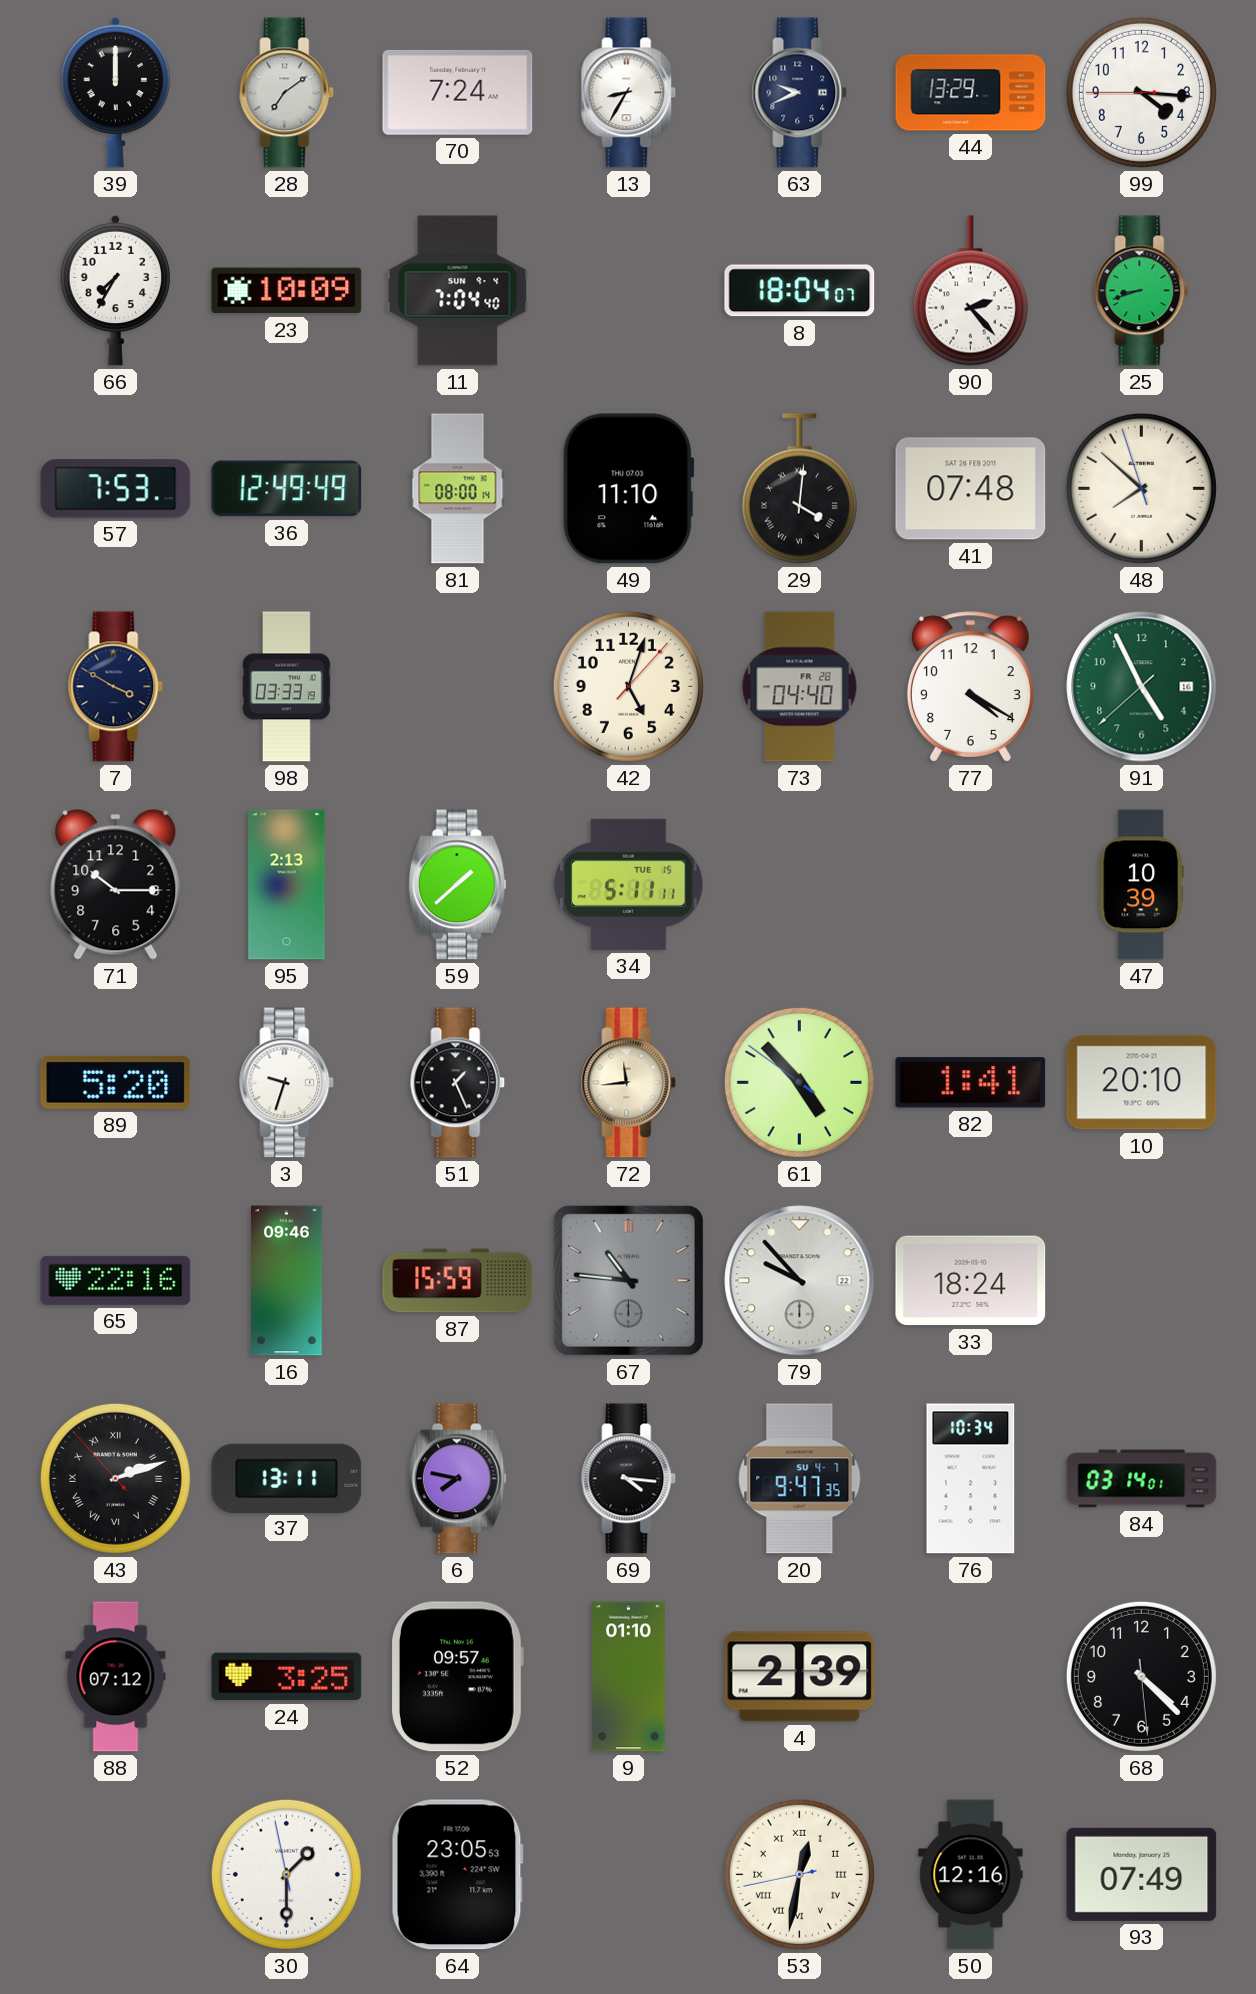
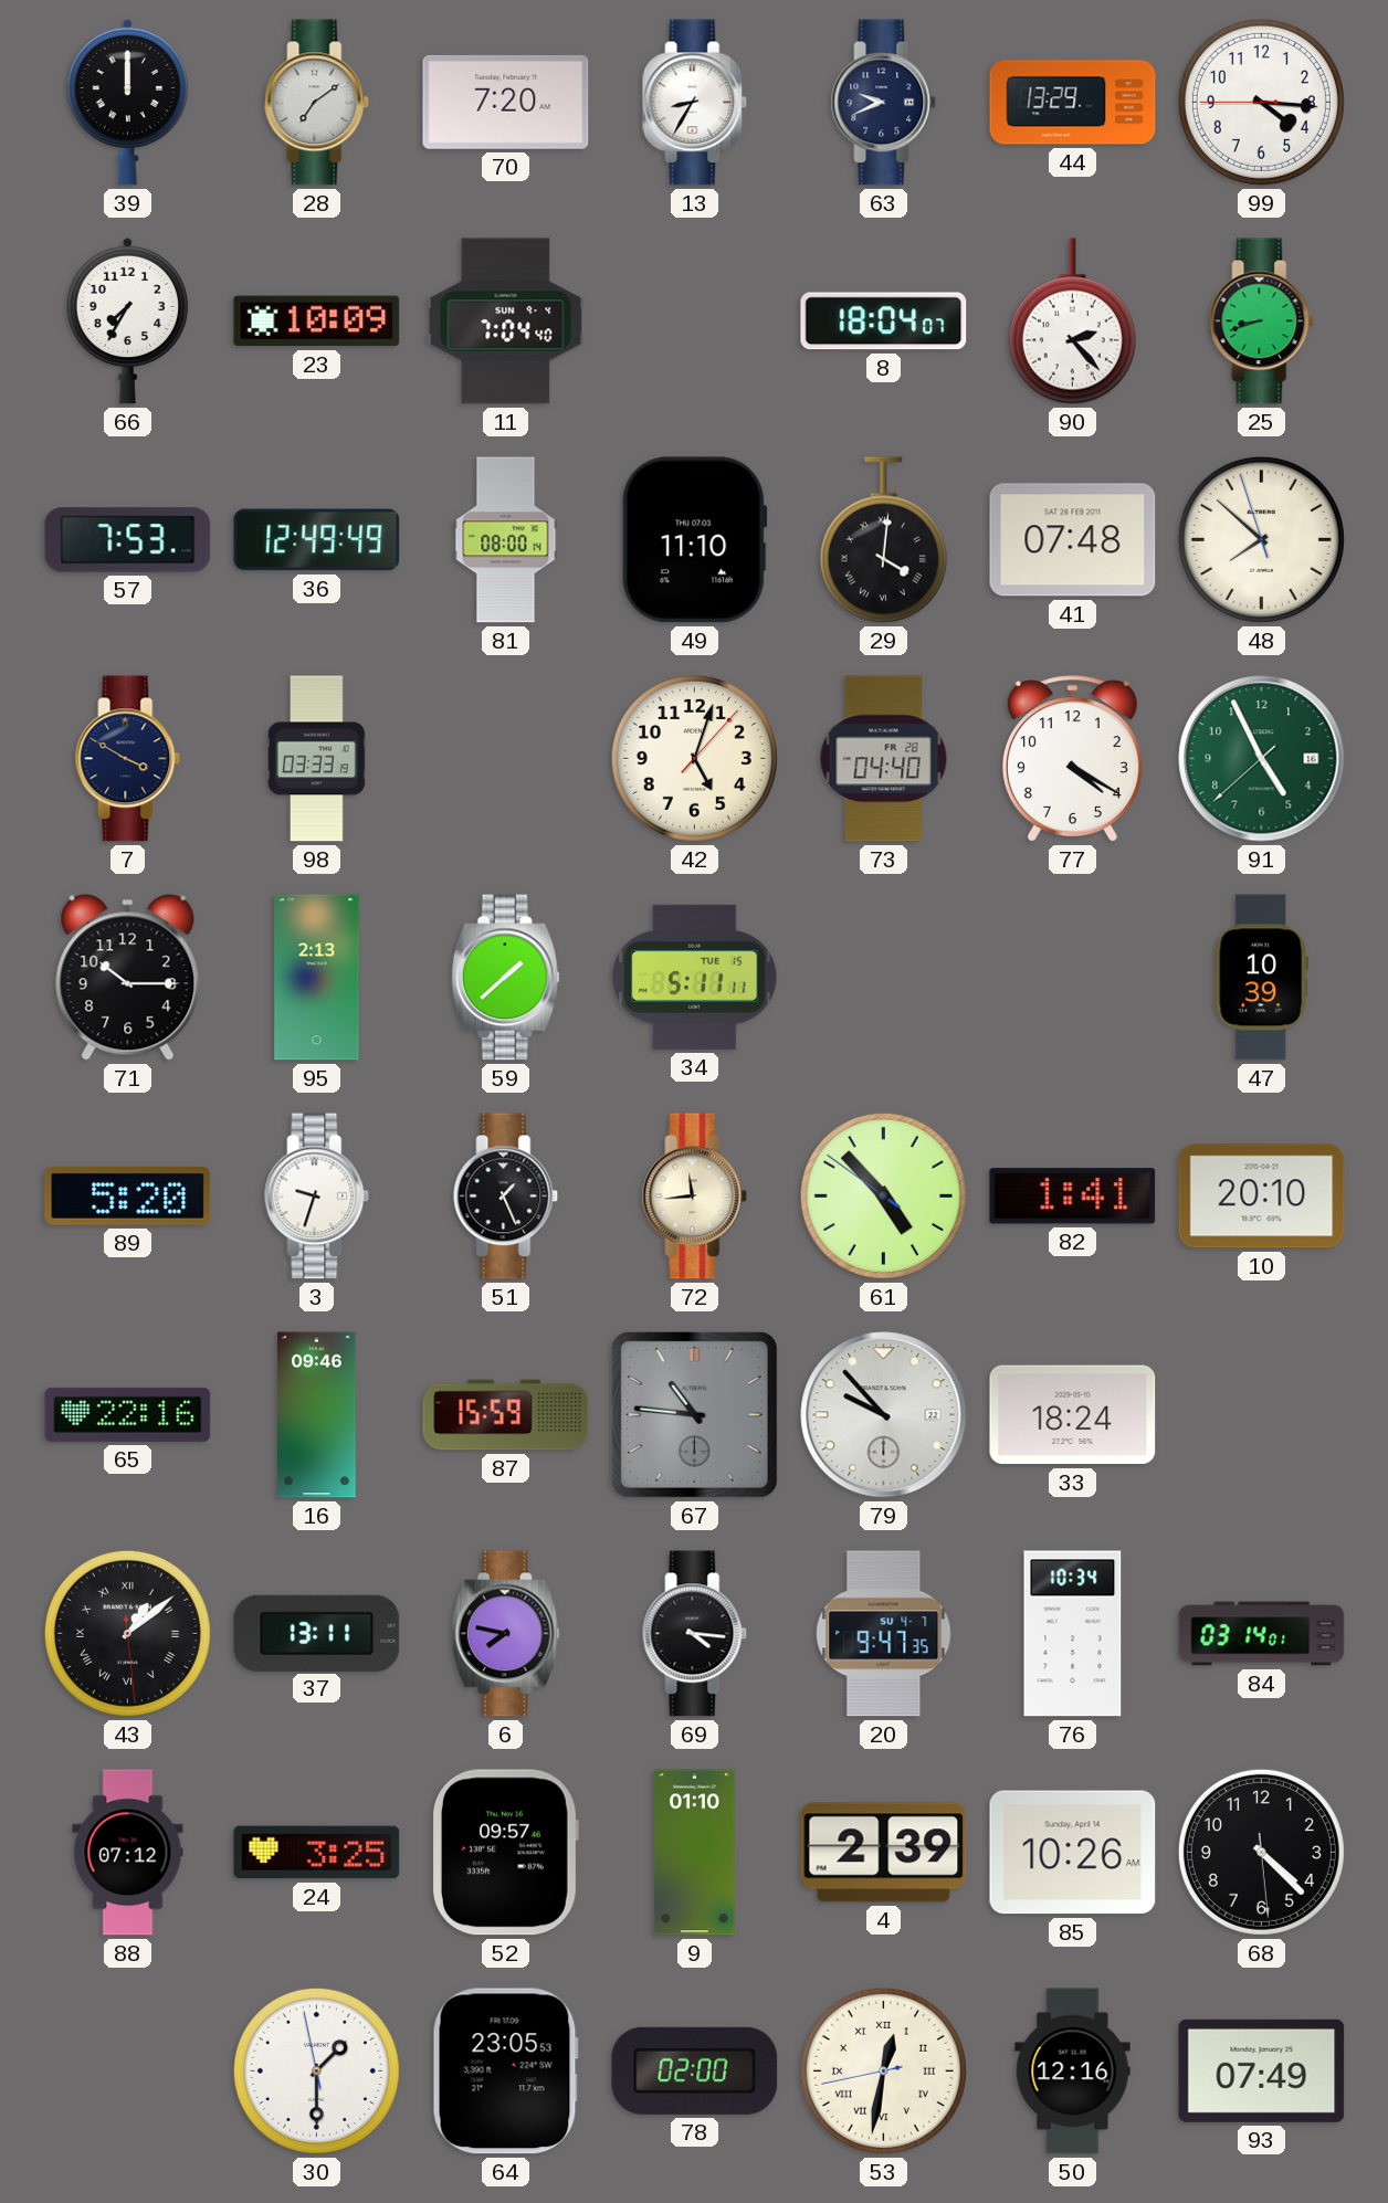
70: 7:24 -> 7:20
43: 2:11 -> 1:08
85: none -> 10:26
78: none -> 02:00
